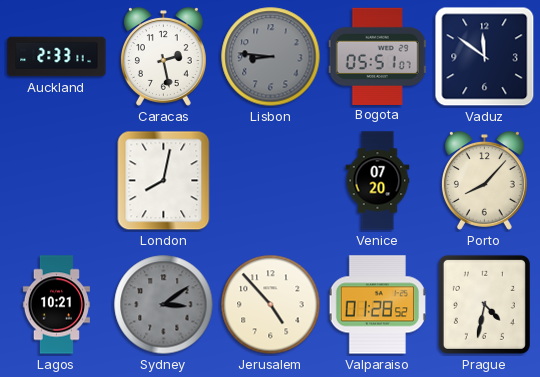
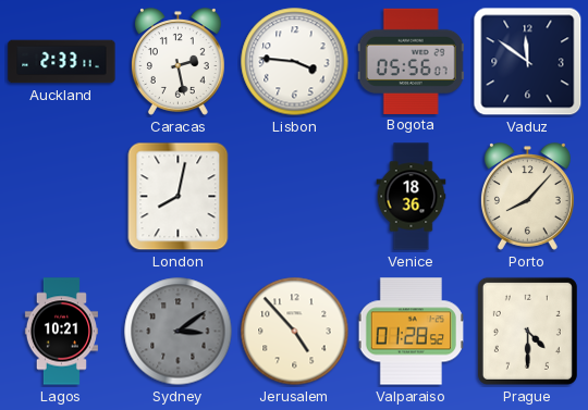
Lisbon: 8:46 -> 3:46
Lisbon dial: grey -> white
Bogota: 05:51 -> 05:56
Venice: 07:20 -> 18:36
Prague: 4:32 -> 4:30
